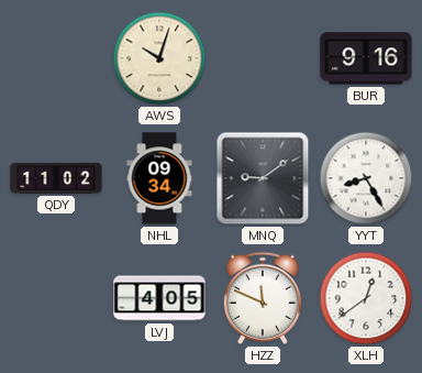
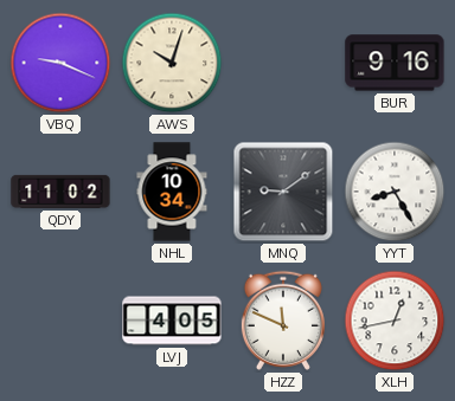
VBQ: none -> 9:19
NHL: 09:34 -> 10:34
XLH: 12:39 -> 12:43
